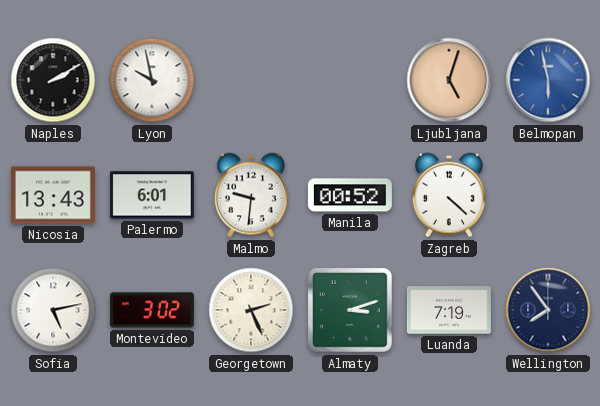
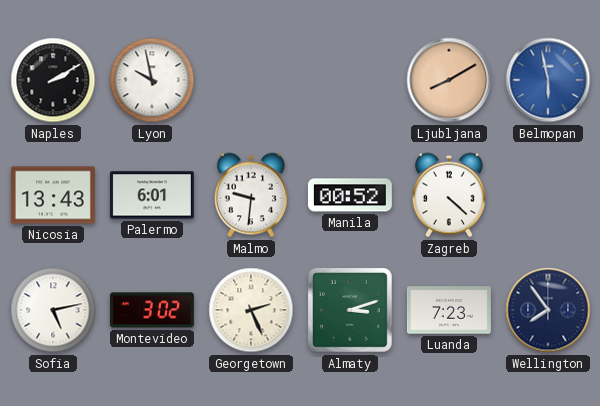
Ljubljana: 5:03 -> 8:10
Luanda: 7:19 -> 7:23
